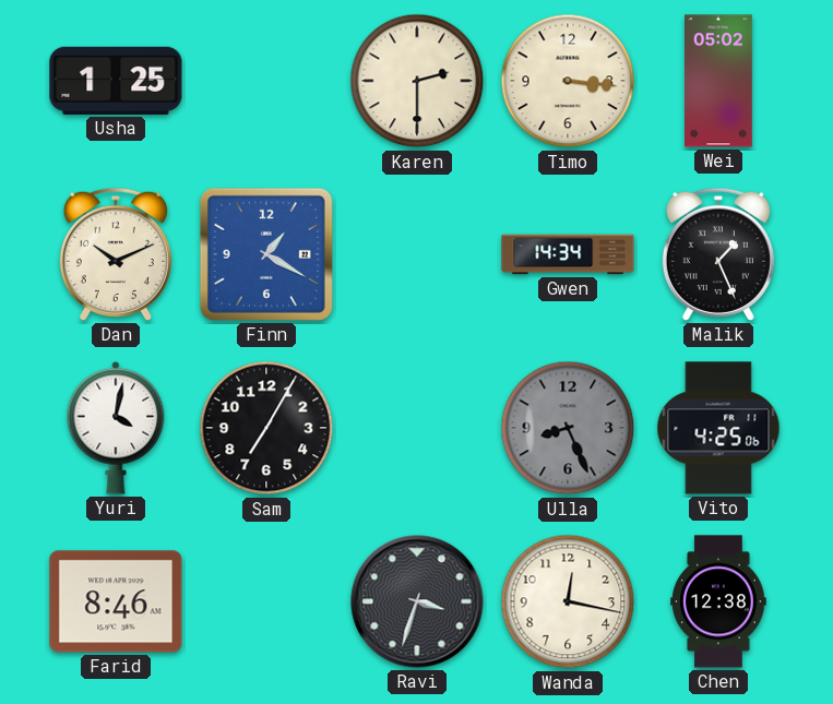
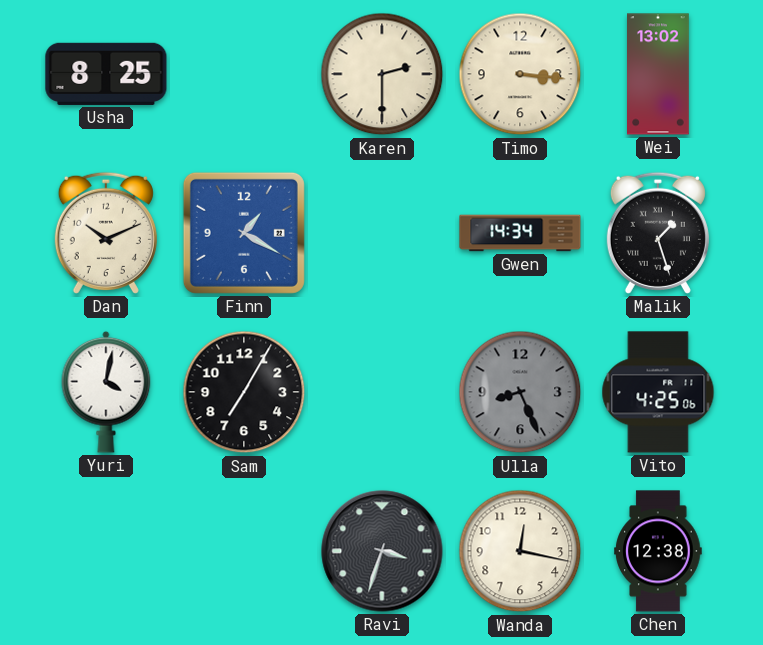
Usha: 1:25 -> 8:25
Wei: 05:02 -> 13:02
Malik: 1:26 -> 1:27
Farid: 8:46 -> none
